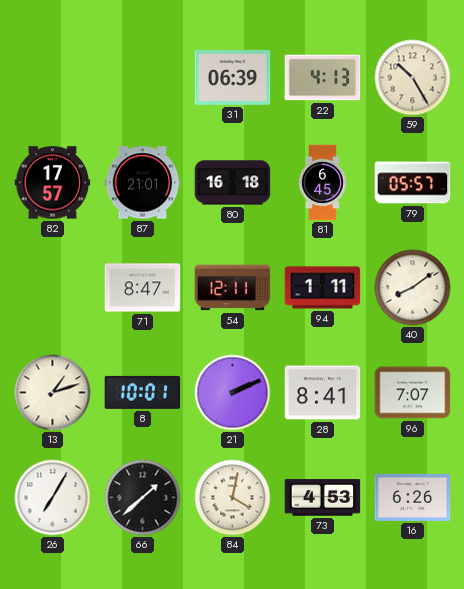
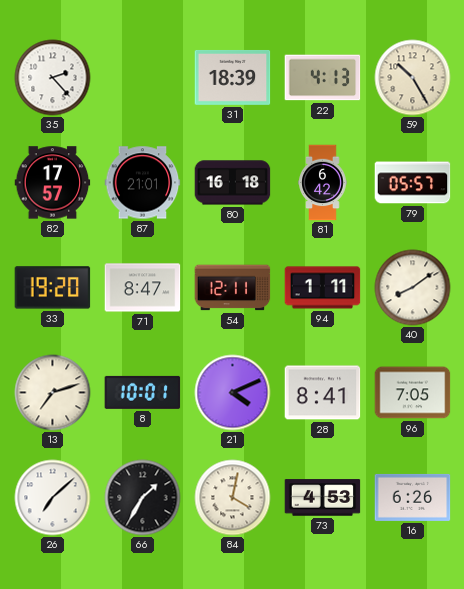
35: none -> 2:23
31: 06:39 -> 18:39
81: 6:45 -> 6:42
33: none -> 19:20
13: 1:12 -> 7:12
21: 2:11 -> 4:11
96: 7:07 -> 7:05
26: 7:05 -> 7:08
66: 1:38 -> 1:35
